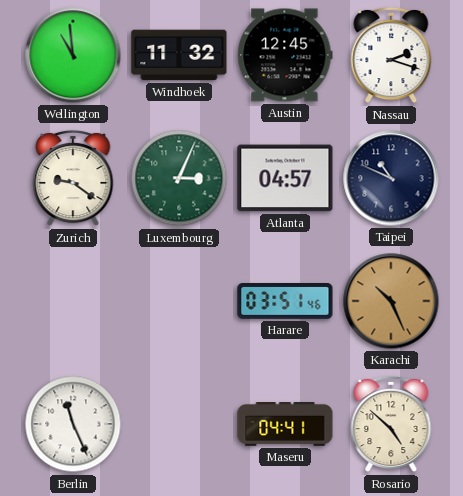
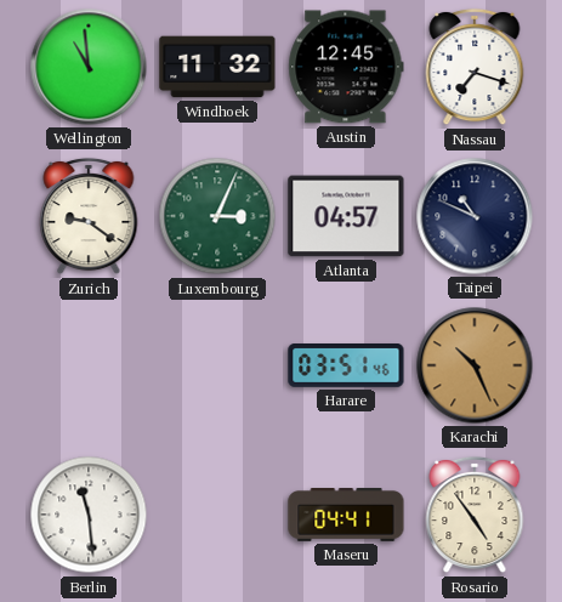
Nassau: 2:18 -> 7:18
Berlin: 11:26 -> 11:29
Rosario: 4:52 -> 4:54
